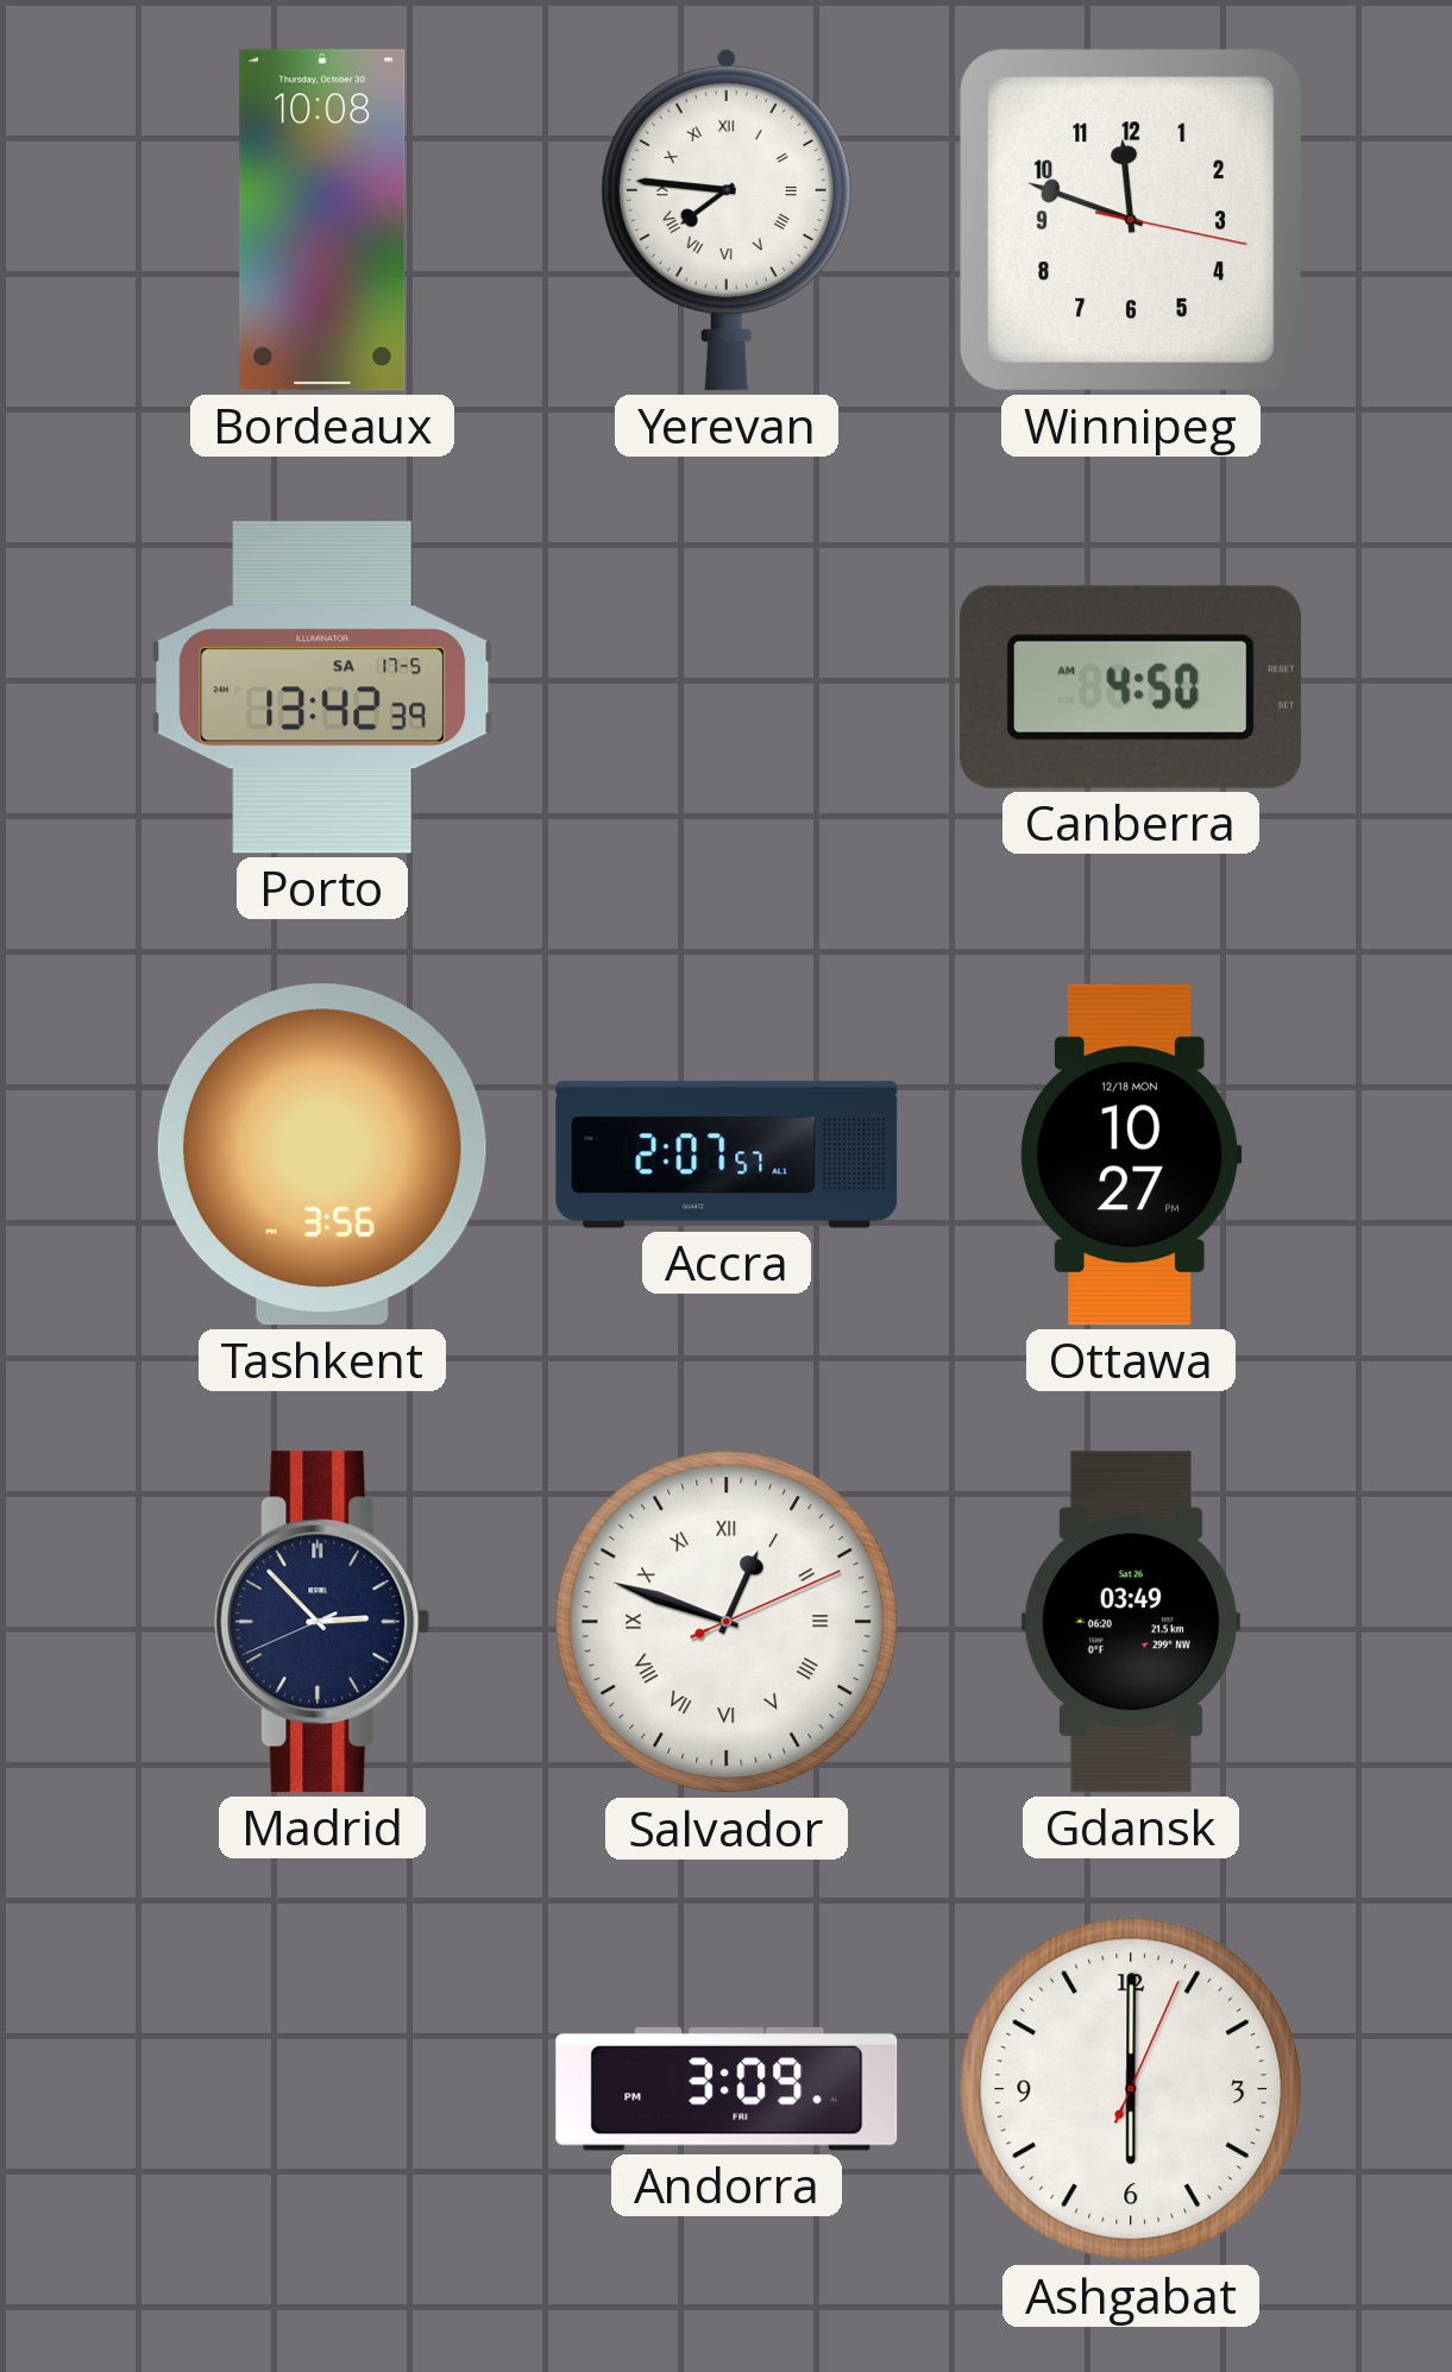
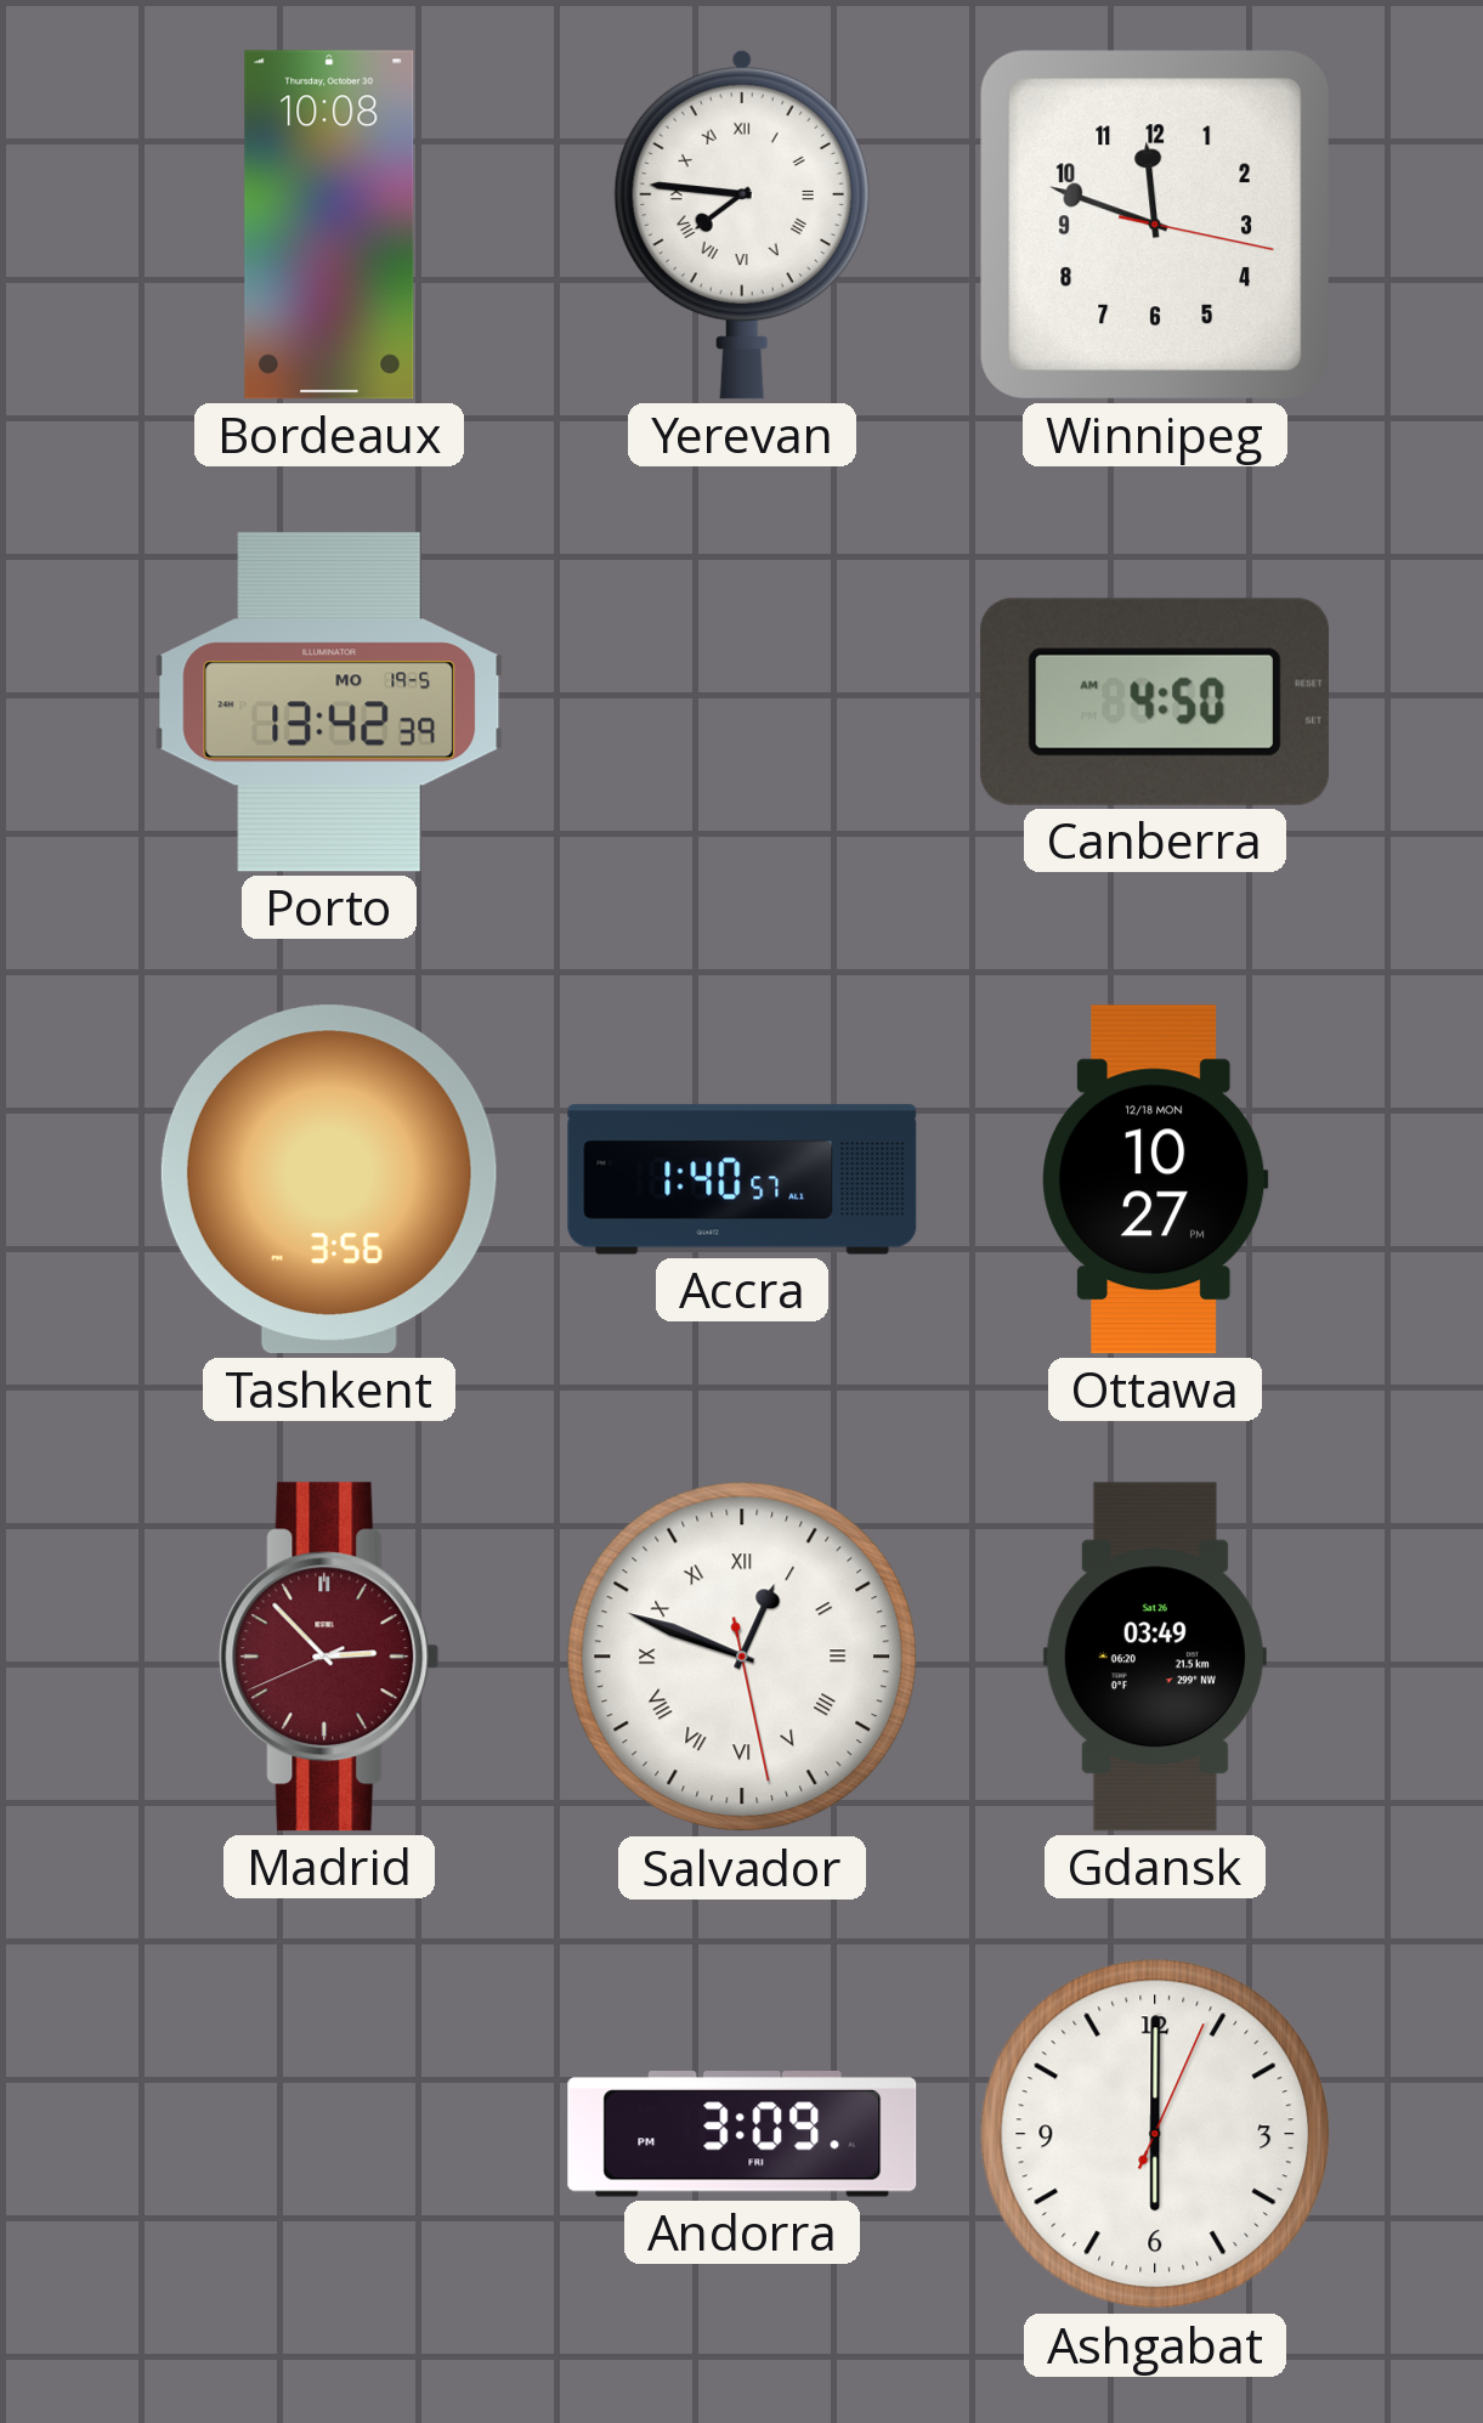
Porto date: SA 17-5 -> MO 19-5
Accra: 2:07 -> 1:40
Madrid dial: navy -> burgundy
Salvador: 12:48:11 -> 12:48:28
